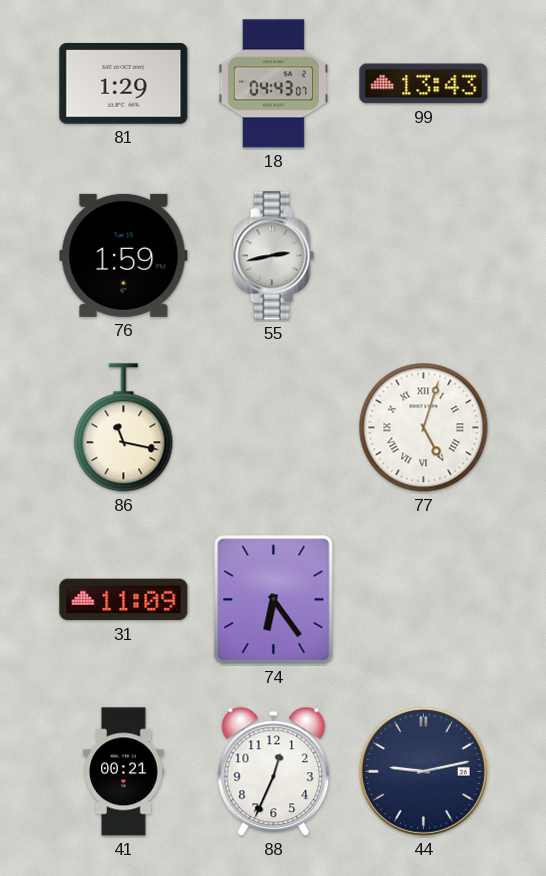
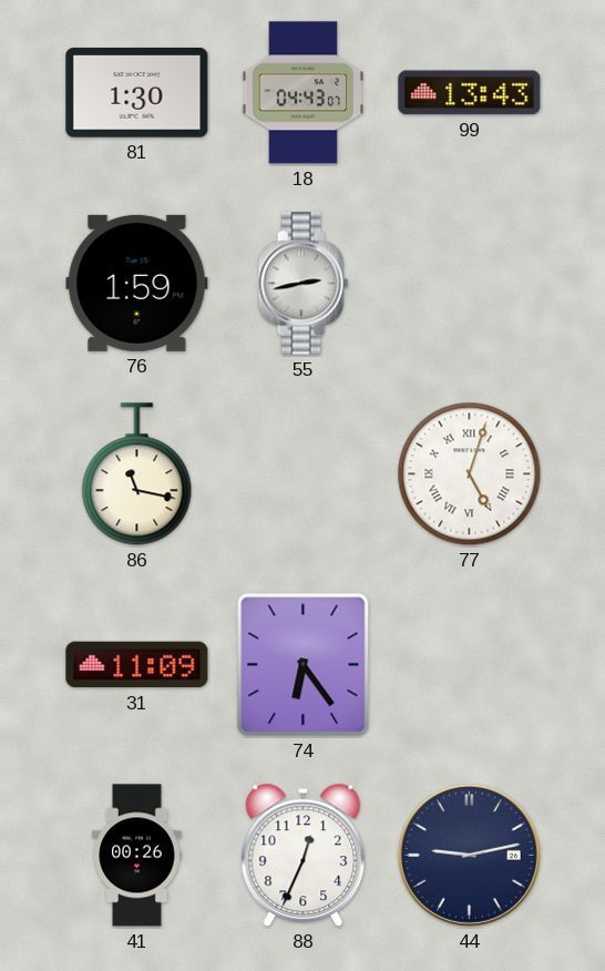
81: 1:29 -> 1:30
41: 00:21 -> 00:26
